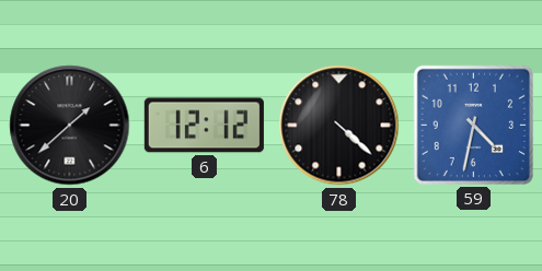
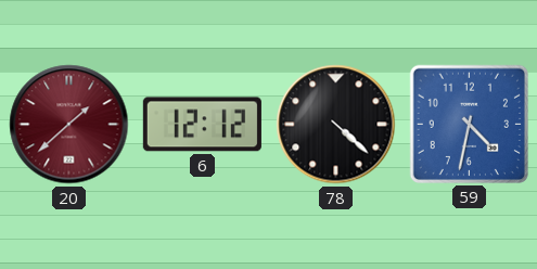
20 dial: black -> burgundy
